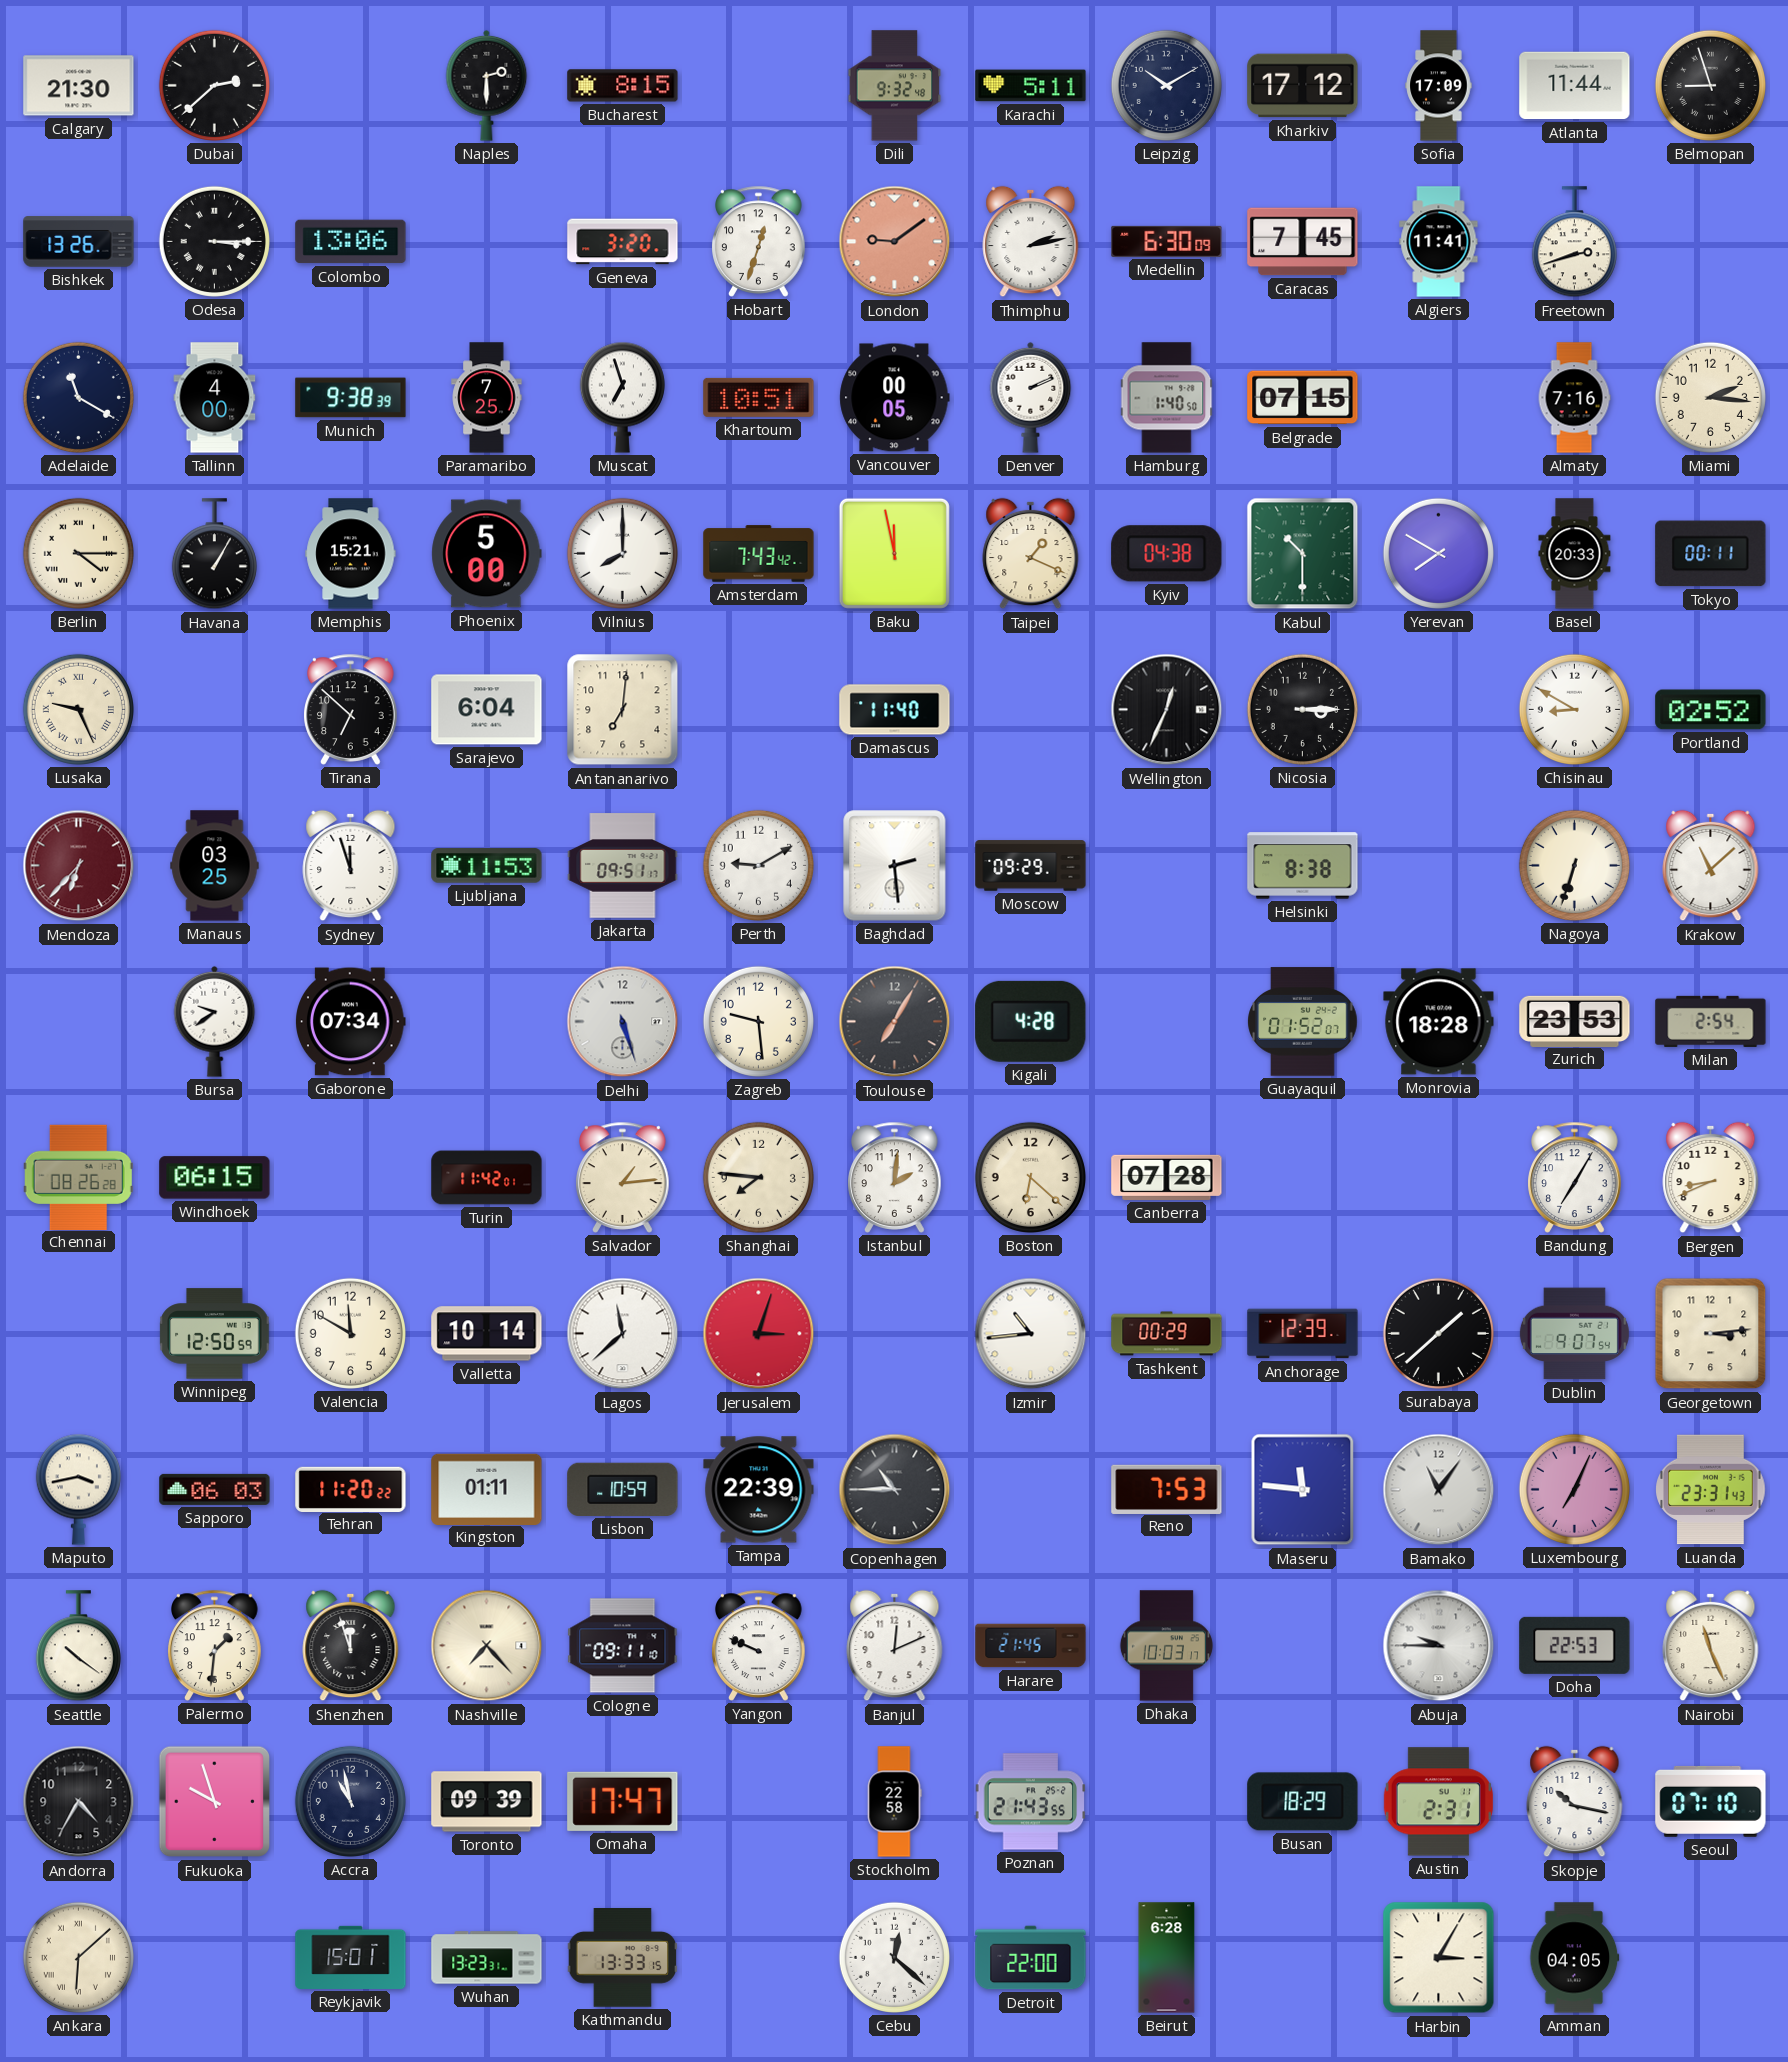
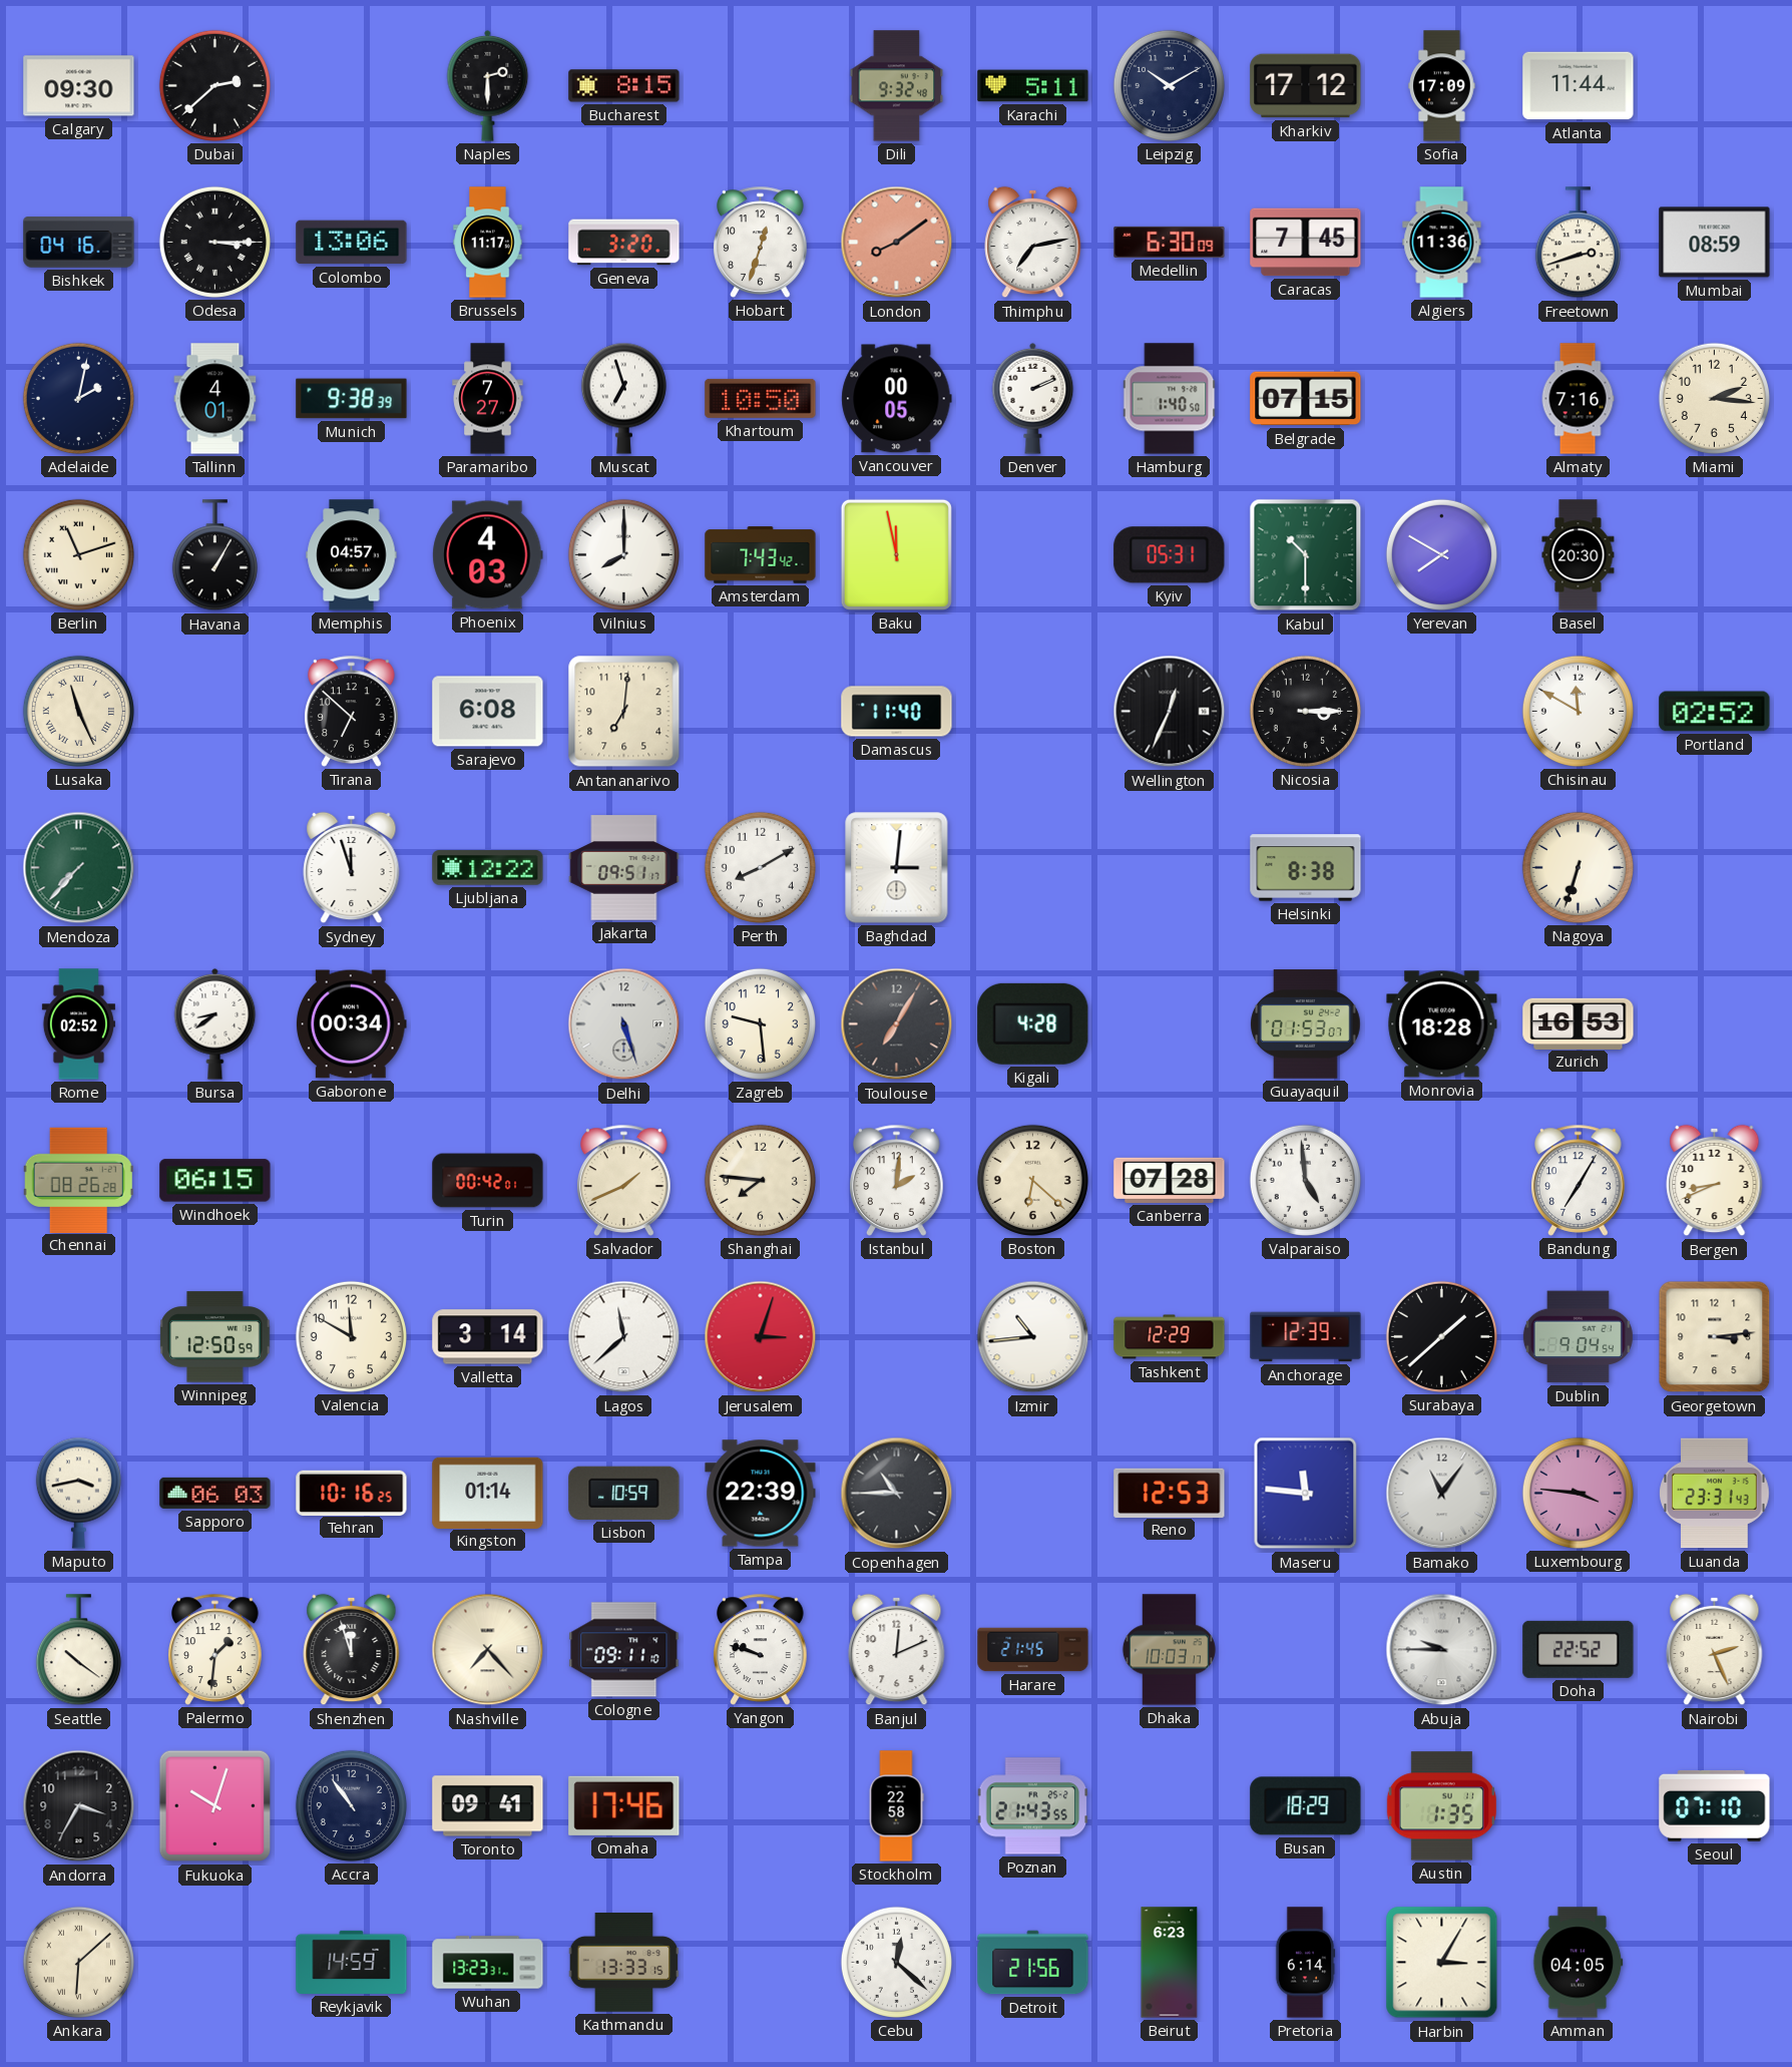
Calgary: 21:30 -> 09:30
Belmopan: 8:57 -> none
Bishkek: 13:26 -> 04:16
Brussels: none -> 11:17
London: 9:09 -> 8:09
Thimphu: 2:13 -> 7:13
Algiers: 11:41 -> 11:36
Mumbai: none -> 08:59
Adelaide: 11:20 -> 2:02
Tallinn: 4:00 -> 4:01
Paramaribo: 7:25 -> 7:27
Khartoum: 10:51 -> 10:50
Berlin: 4:15 -> 11:12
Memphis: 15:21 -> 04:57
Phoenix: 5:00 -> 4:03
Taipei: 1:19 -> none
Kyiv: 04:38 -> 05:31
Basel: 20:33 -> 20:30
Tokyo: 00:11 -> none
Lusaka: 9:26 -> 11:26
Sarajevo: 6:04 -> 6:08
Chisinau: 8:50 -> 11:50
Mendoza: 6:37 -> 7:37
Mendoza dial: burgundy -> green
Manaus: 03:25 -> none
Ljubljana: 11:53 -> 12:22
Perth: 9:10 -> 8:10
Baghdad: 2:29 -> 3:01
Moscow: 09:29 -> none
Krakow: 11:08 -> none
Rome: none -> 02:52
Bursa: 9:39 -> 8:39
Gaborone: 07:34 -> 00:34
Guayaquil: 01:52 -> 01:53
Zurich: 23:53 -> 16:53
Milan: 2:54 -> none
Turin: 11:42 -> 00:42
Salvador: 1:14 -> 1:41
Valparaiso: none -> 4:59
Valletta: 10:14 -> 3:14
Tashkent: 00:29 -> 12:29
Dublin: 9:07 -> 9:04
Tehran: 11:20 -> 10:16
Kingston: 01:11 -> 01:14
Reno: 7:53 -> 12:53
Luxembourg: 7:04 -> 3:46
Yangon: 9:49 -> 9:48
Doha: 22:53 -> 22:52
Nairobi: 11:26 -> 2:26
Andorra: 4:35 -> 3:35
Fukuoka: 9:57 -> 10:03
Accra: 10:58 -> 10:54
Toronto: 09:39 -> 09:41
Omaha: 17:47 -> 17:46
Austin: 2:31 -> 1:35
Skopje: 10:17 -> none
Reykjavik: 15:01 -> 14:59
Detroit: 22:00 -> 21:56
Beirut: 6:28 -> 6:23
Pretoria: none -> 6:14
